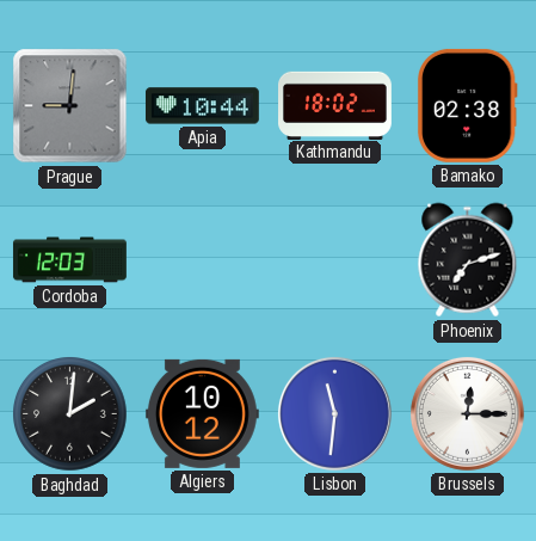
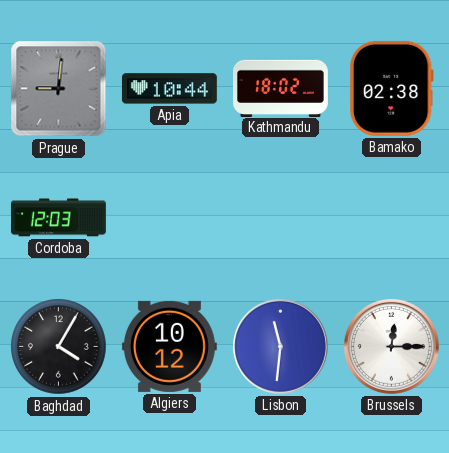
Phoenix: 7:12 -> none
Baghdad: 2:01 -> 4:05
